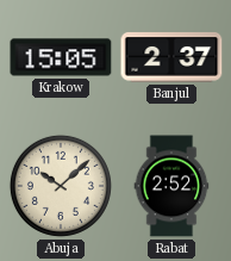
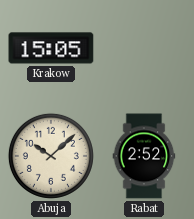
Banjul: 2:37 -> none
